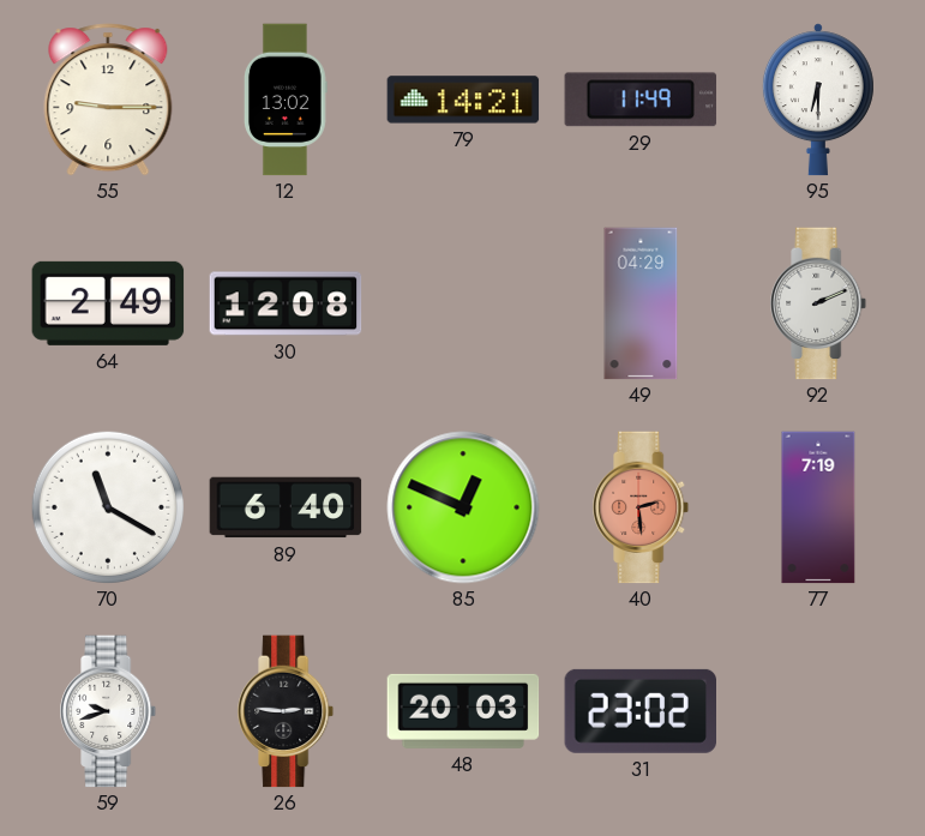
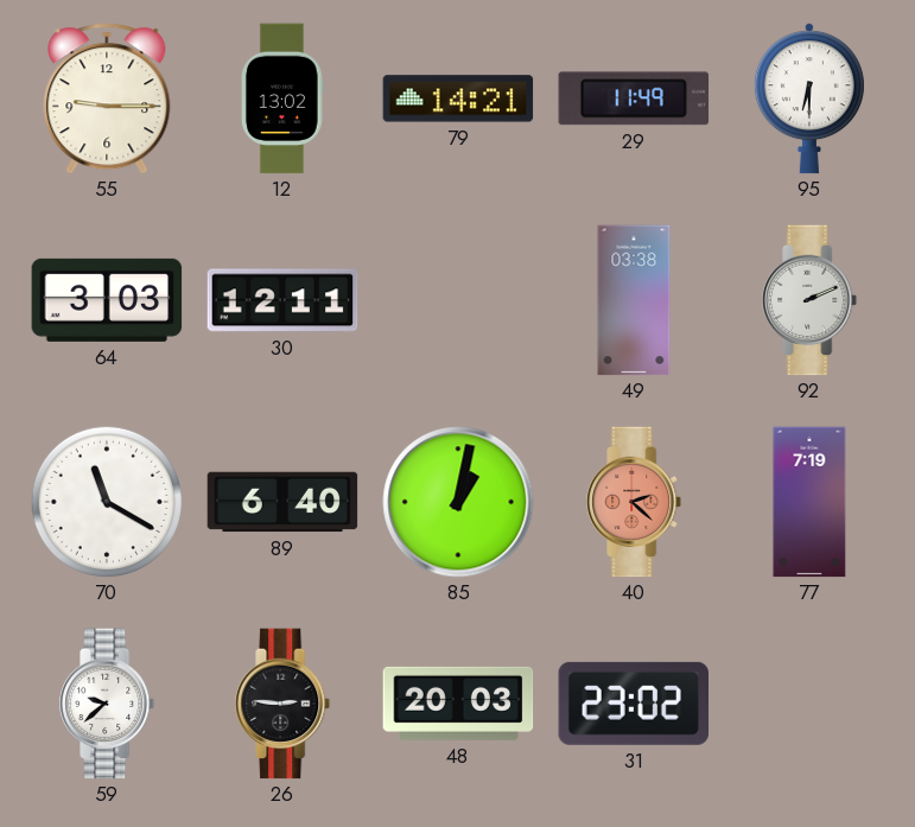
64: 2:49 -> 3:03
30: 12:08 -> 12:11
49: 04:29 -> 03:38
85: 12:49 -> 1:02
40: 2:29 -> 2:22
59: 9:42 -> 9:38
